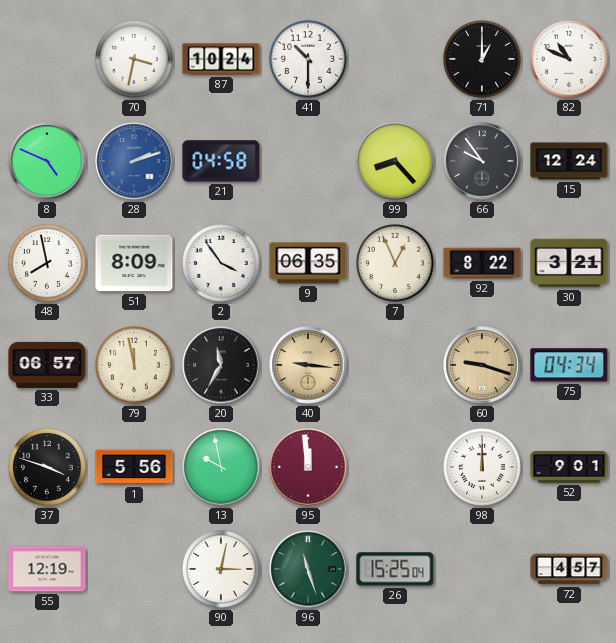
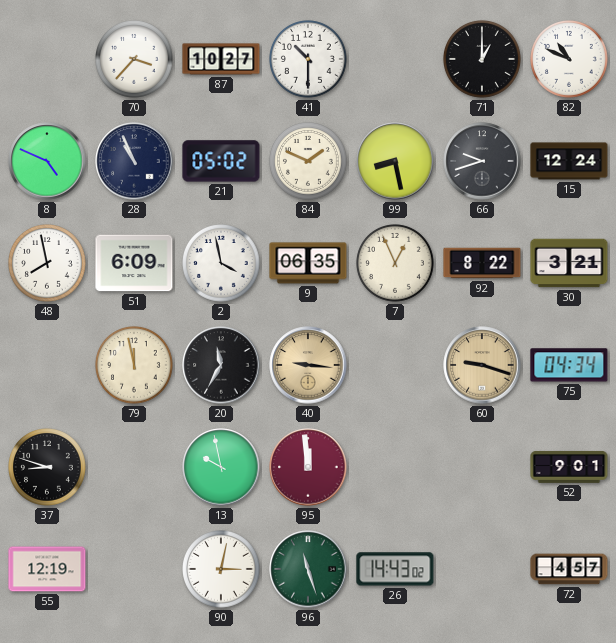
70: 3:32 -> 3:37
87: 10:24 -> 10:27
28: 2:12 -> 10:56
28 dial: blue -> navy
21: 04:58 -> 05:02
84: none -> 1:49
99: 8:23 -> 8:28
66: 9:54 -> 9:42
51: 8:09 -> 6:09
2: 3:54 -> 3:58
33: 06:57 -> none
37: 3:48 -> 8:48
1: 5:56 -> none
98: 12:00 -> none
26: 15:25 -> 14:43
